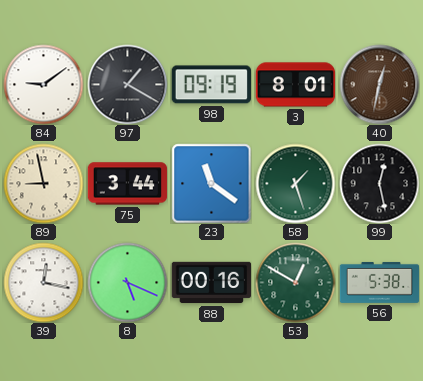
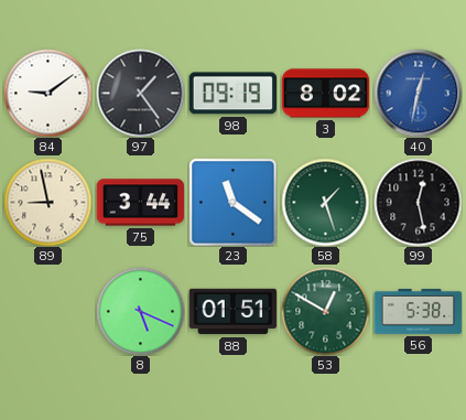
97: 1:20 -> 1:24
3: 8:01 -> 8:02
40 dial: brown -> blue
39: 12:17 -> none
88: 00:16 -> 01:51
